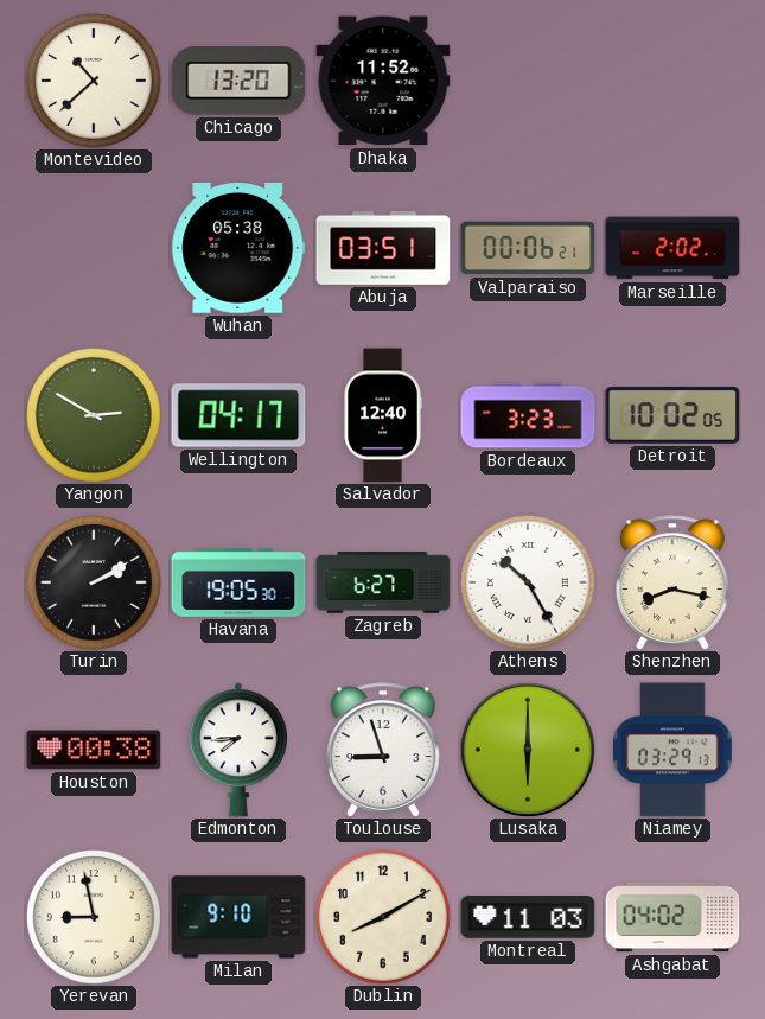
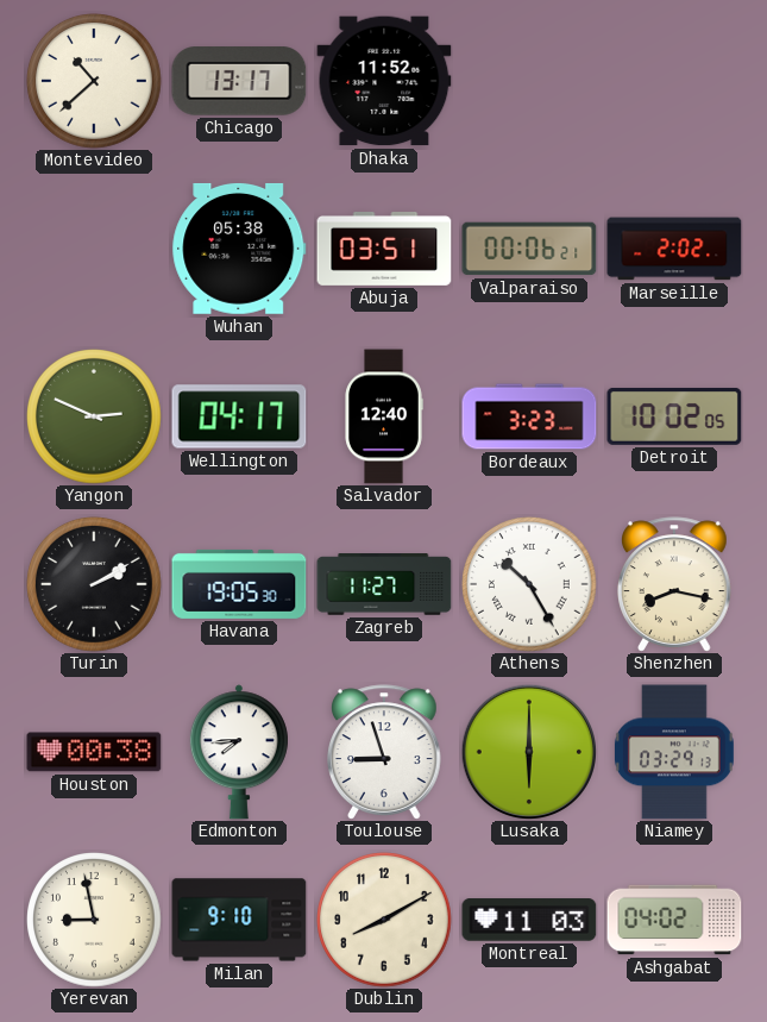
Chicago: 13:20 -> 13:17
Yangon: 2:50 -> 2:49
Zagreb: 6:27 -> 11:27
